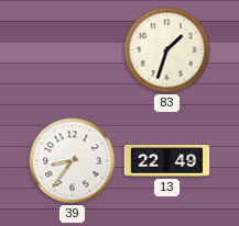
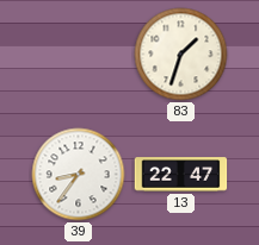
13: 22:49 -> 22:47
